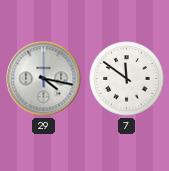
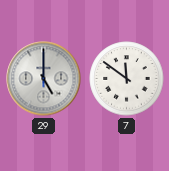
29: 4:17 -> 5:00
